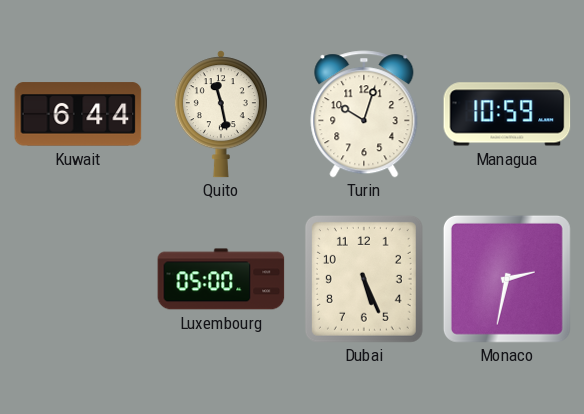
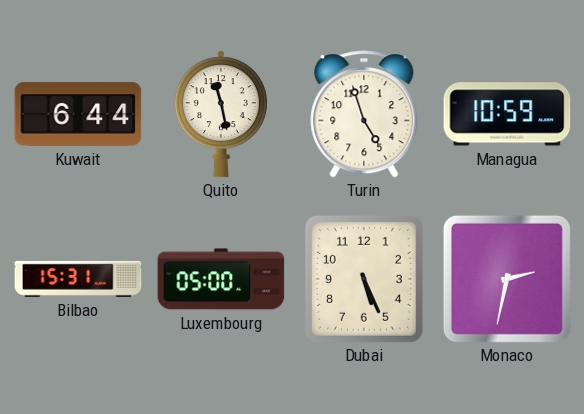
Turin: 10:03 -> 4:57
Bilbao: none -> 15:31
